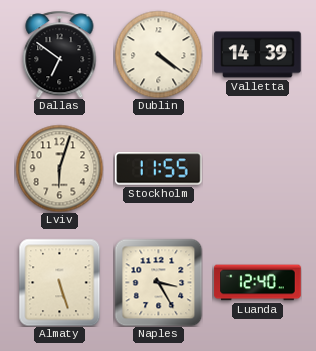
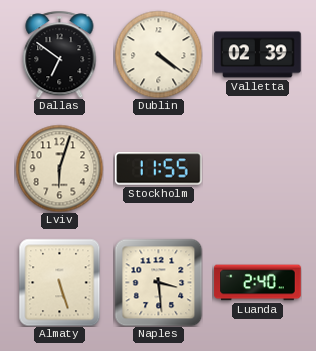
Valletta: 14:39 -> 02:39
Naples: 3:25 -> 3:29
Luanda: 12:40 -> 2:40
